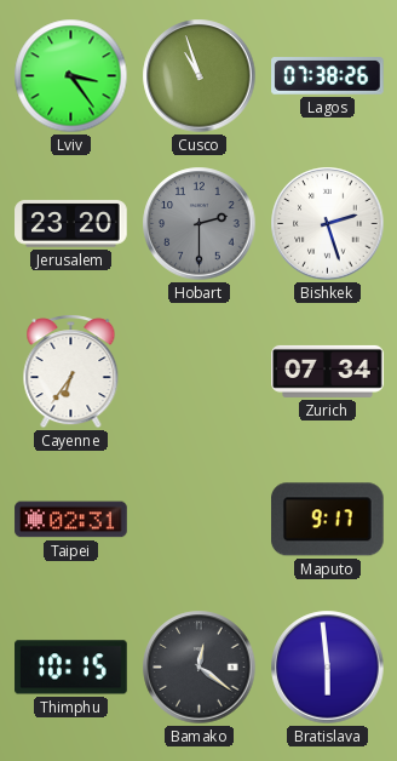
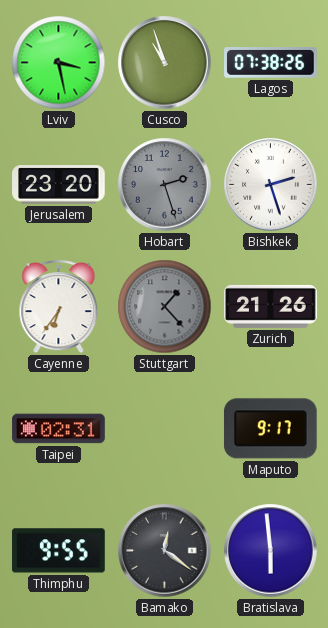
Lviv: 3:24 -> 3:28
Hobart: 2:30 -> 2:27
Stuttgart: none -> 1:23
Zurich: 07:34 -> 21:26
Thimphu: 10:15 -> 9:55
